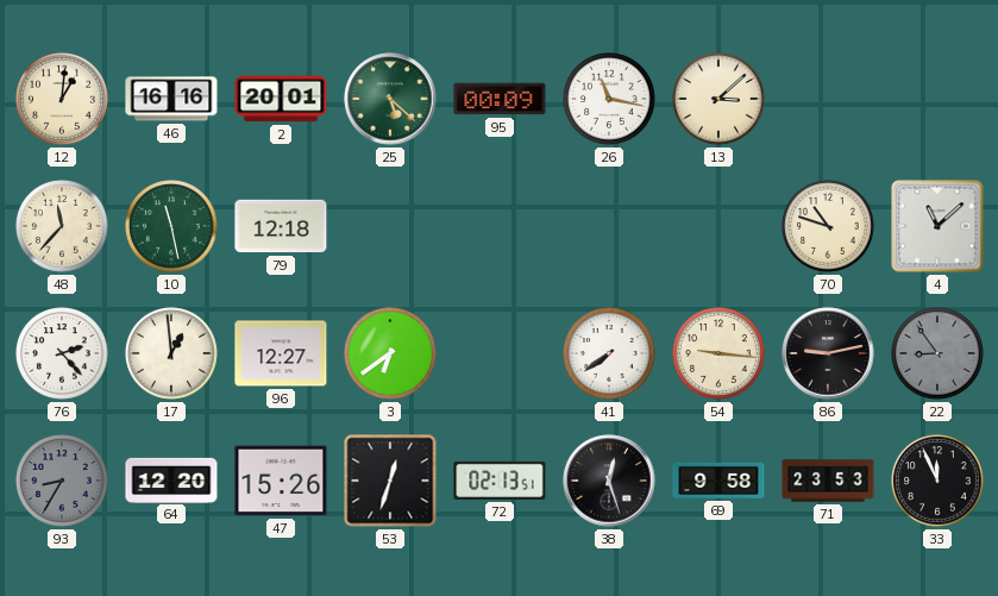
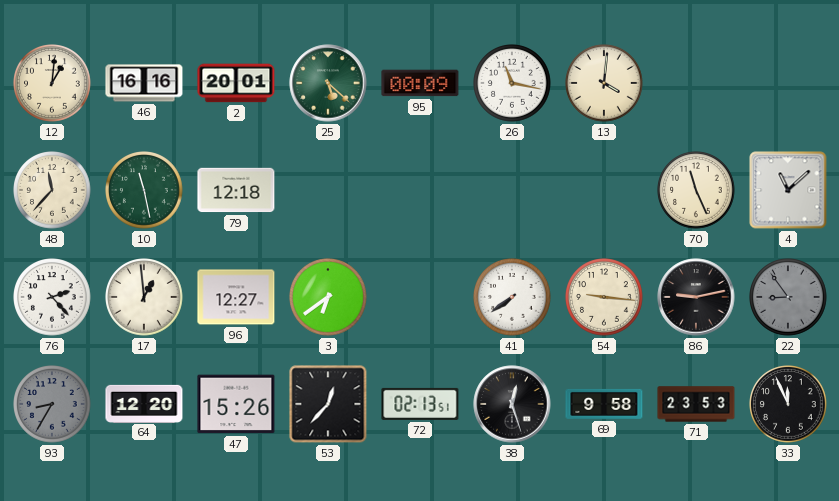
13: 3:08 -> 4:01
70: 10:48 -> 11:26
53: 12:33 -> 12:37
